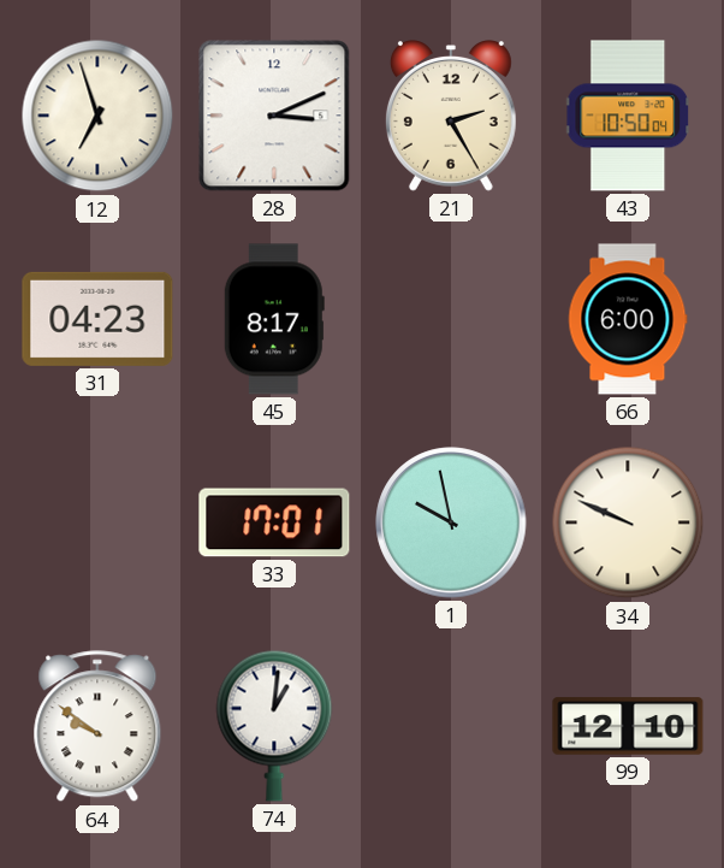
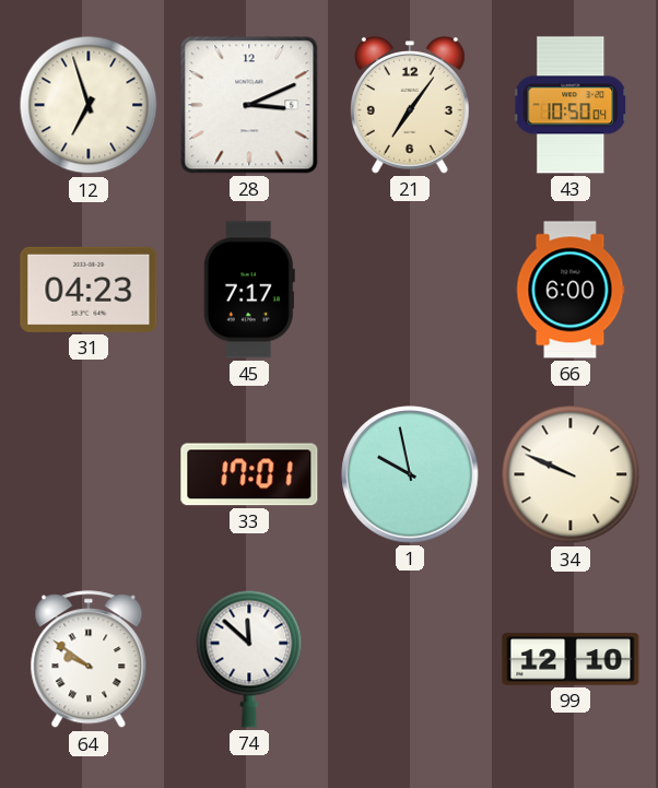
21: 2:25 -> 7:06
45: 8:17 -> 7:17
74: 1:01 -> 11:52
